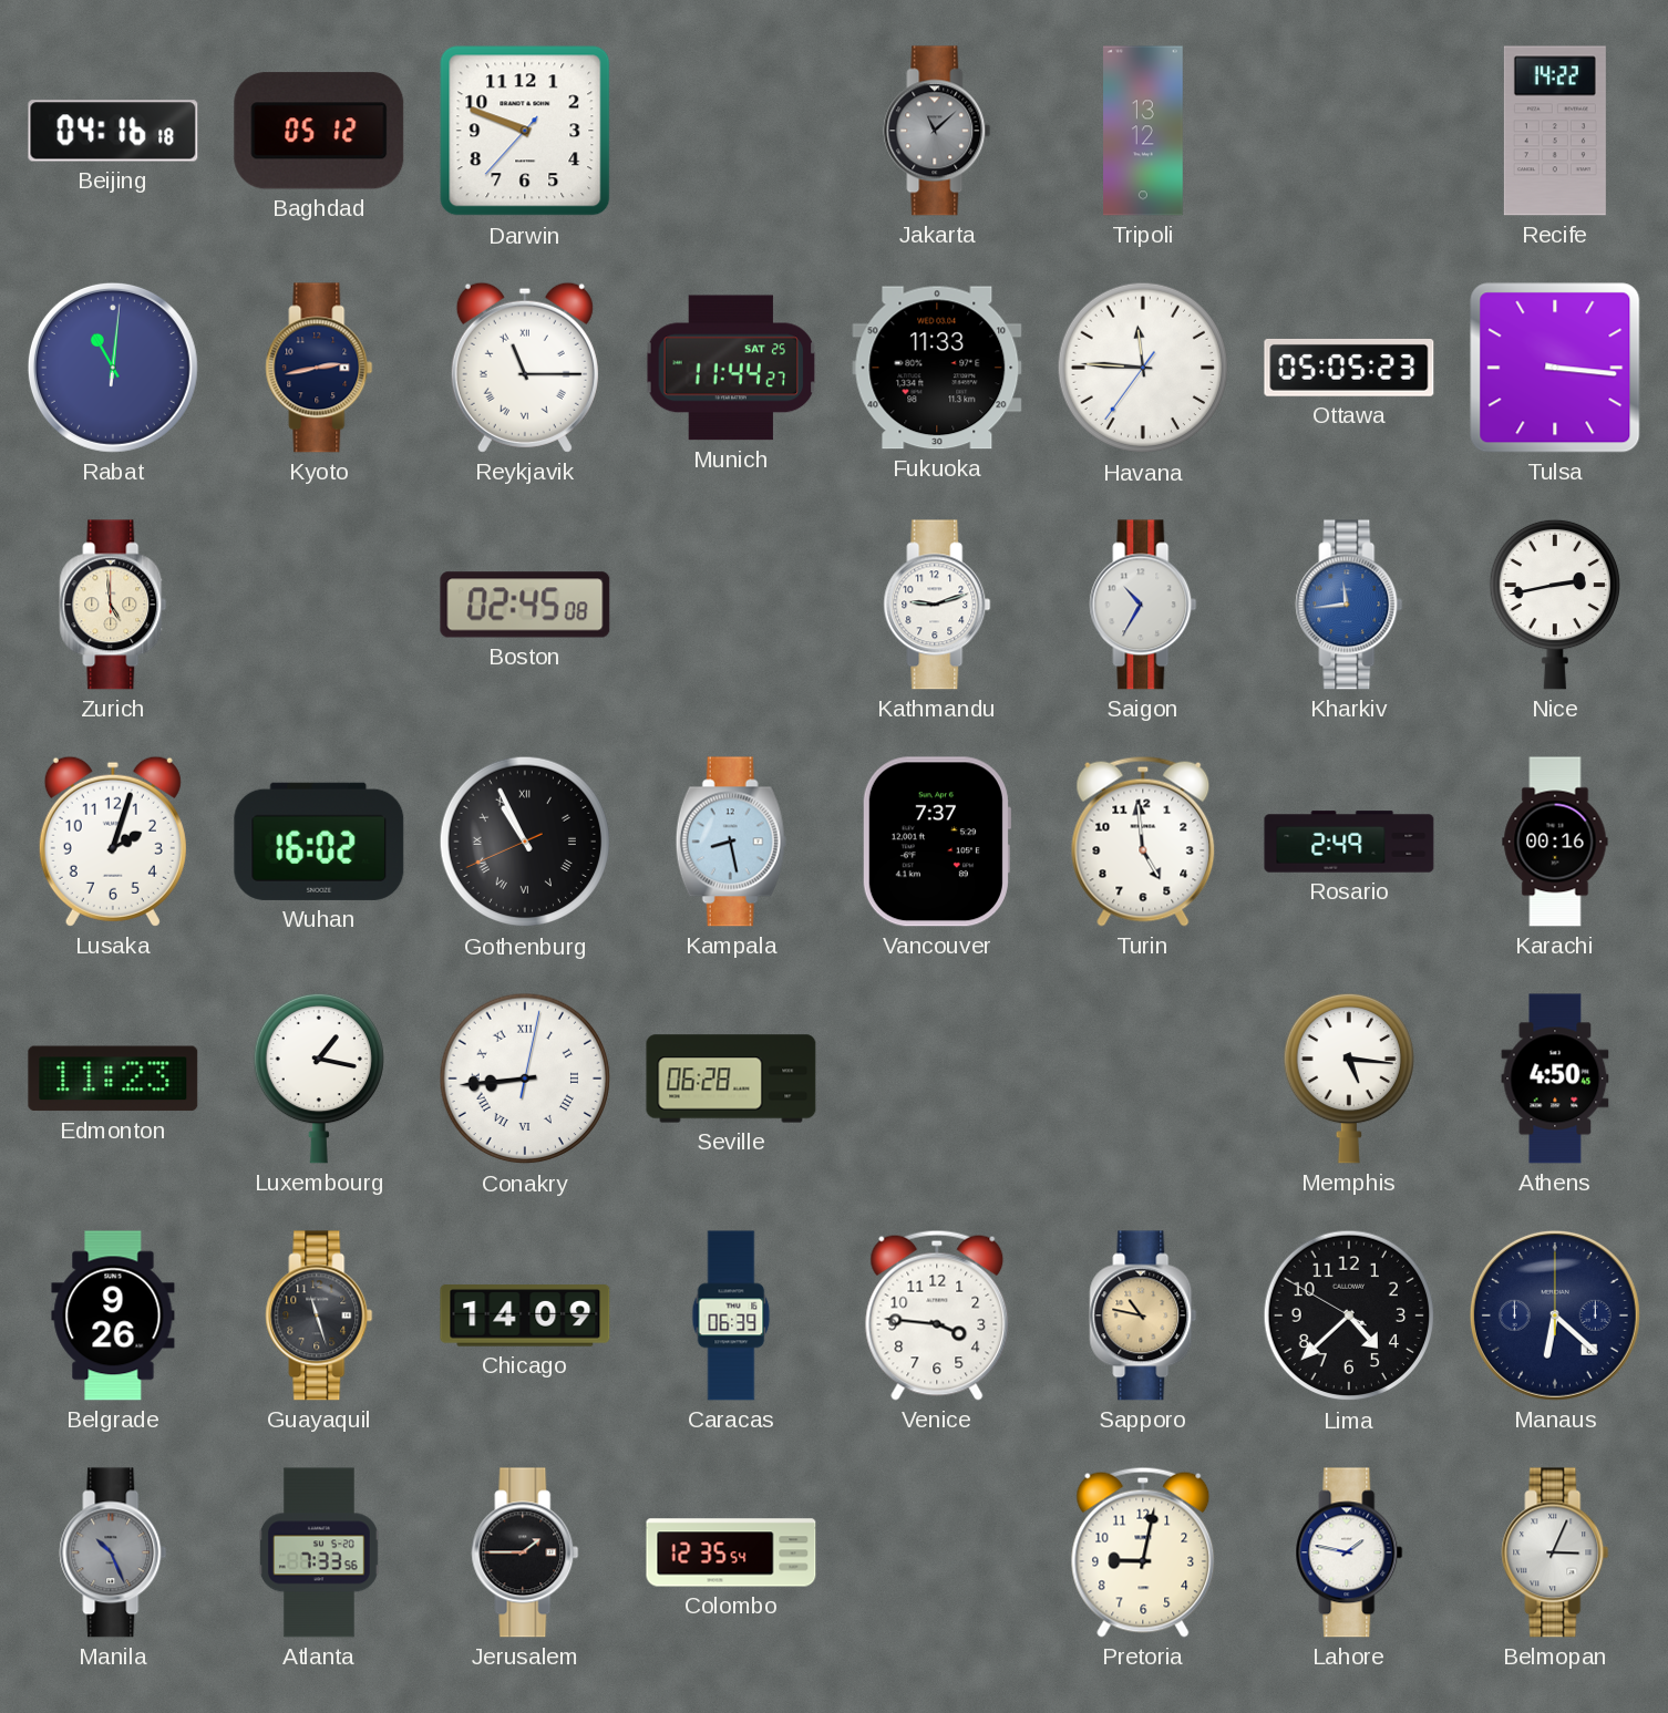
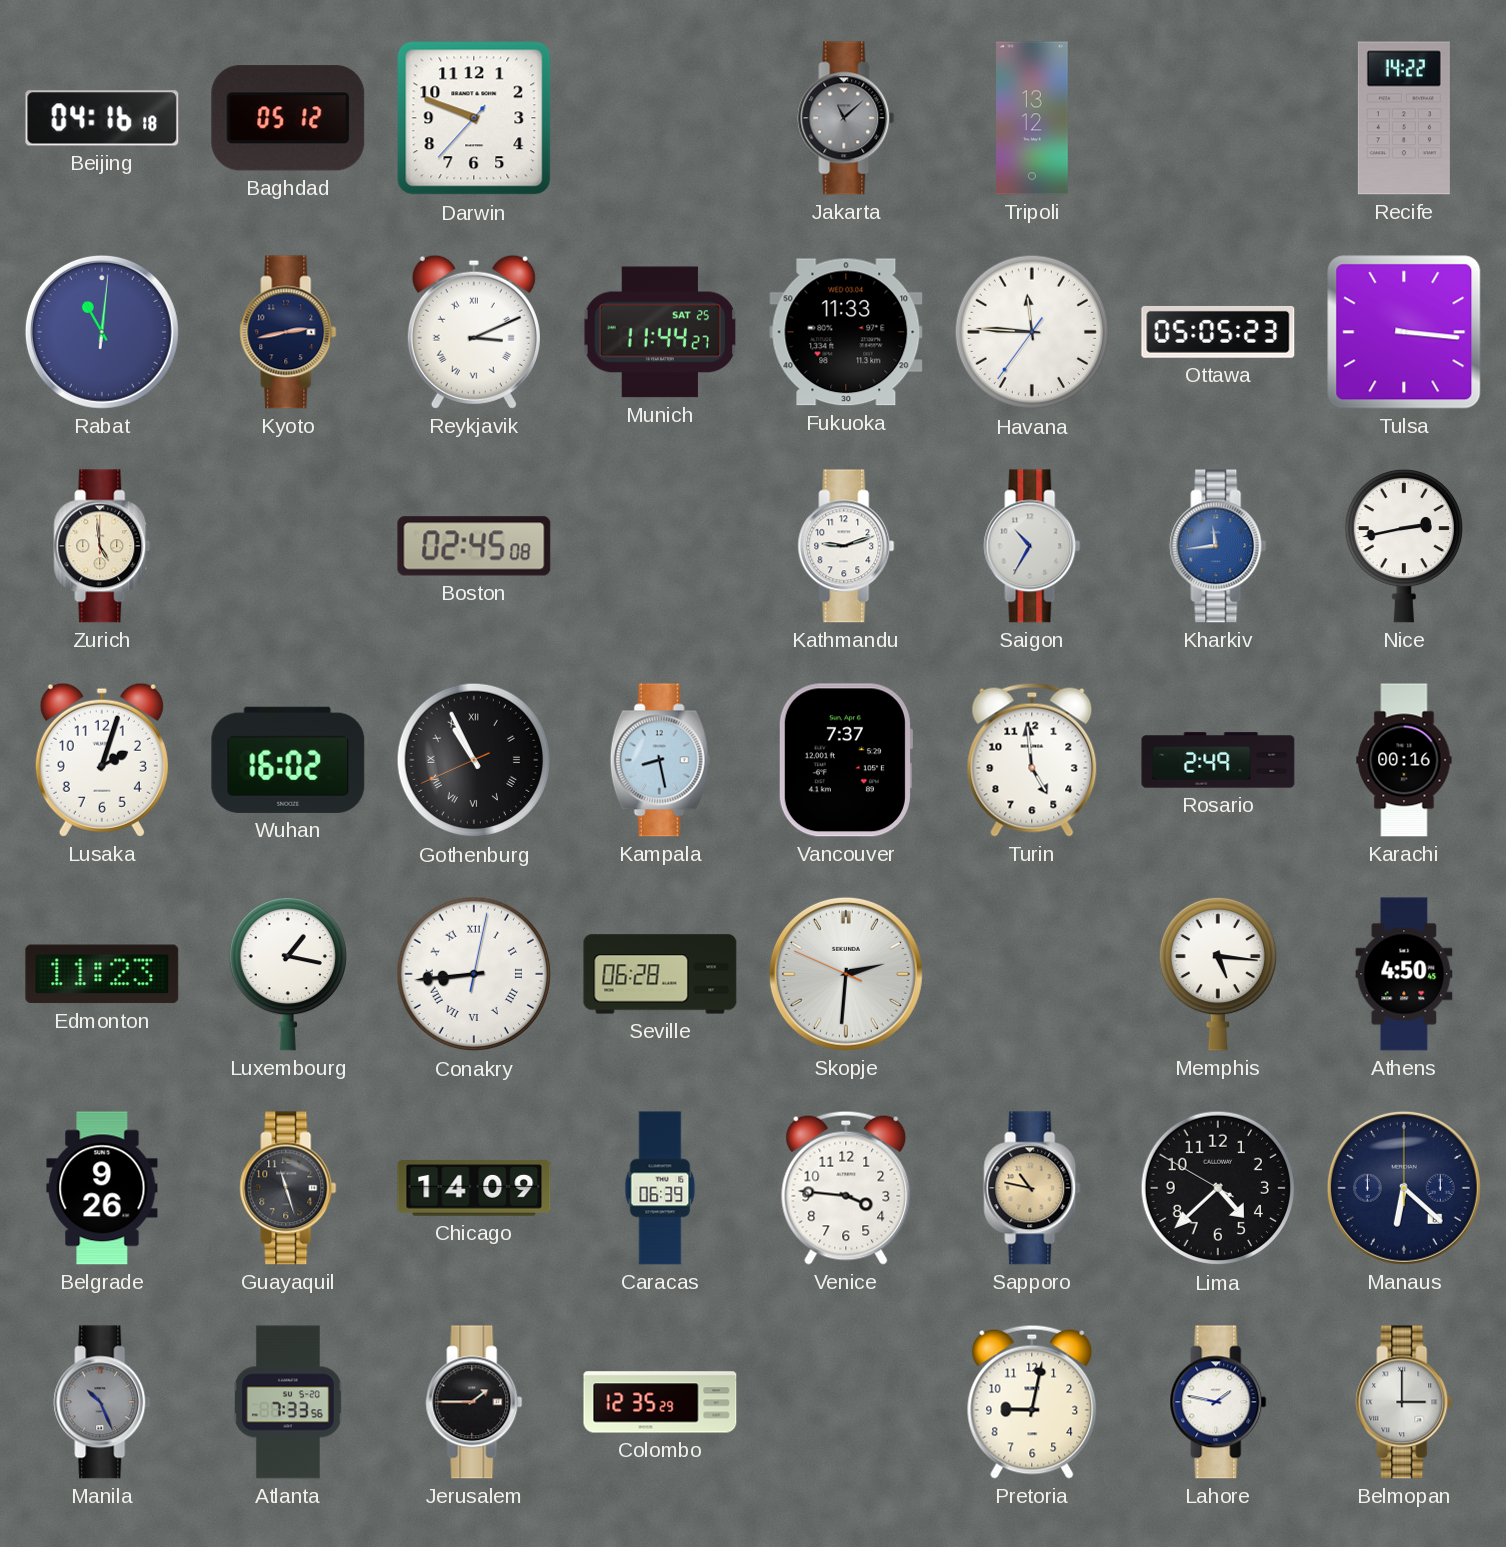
Reykjavik: 11:15 -> 3:11
Skopje: none -> 2:30
Colombo: 12:35:54 -> 12:35:29
Belmopan: 3:04 -> 3:00
